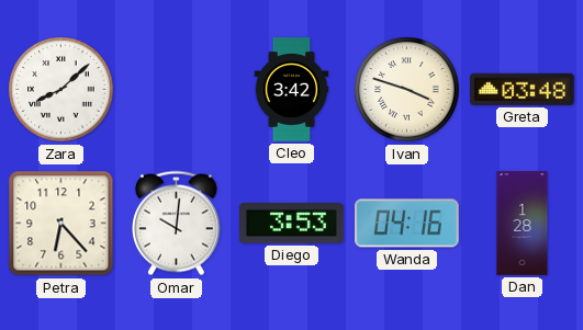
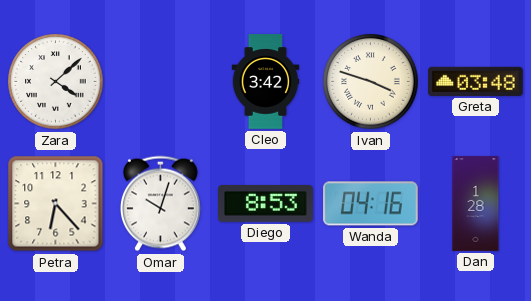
Zara: 8:08 -> 4:08
Omar: 10:01 -> 10:03
Diego: 3:53 -> 8:53
